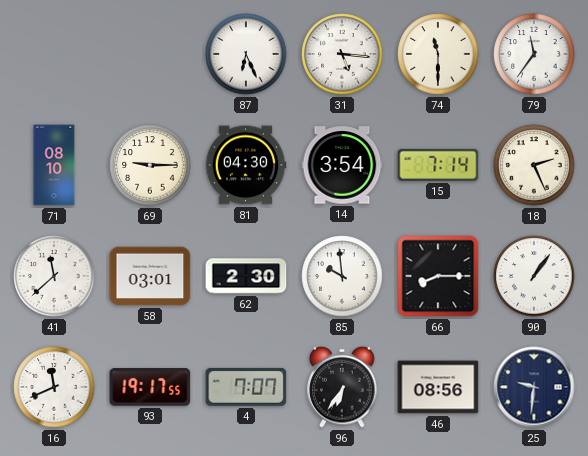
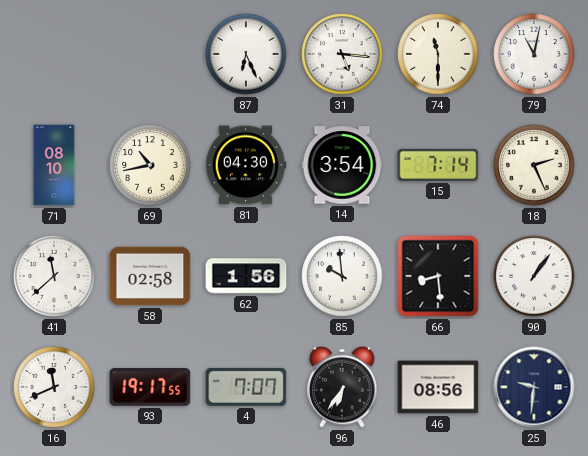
79: 11:36 -> 11:02
69: 9:15 -> 10:43
58: 03:01 -> 02:58
62: 2:30 -> 1:56
66: 8:15 -> 8:29
